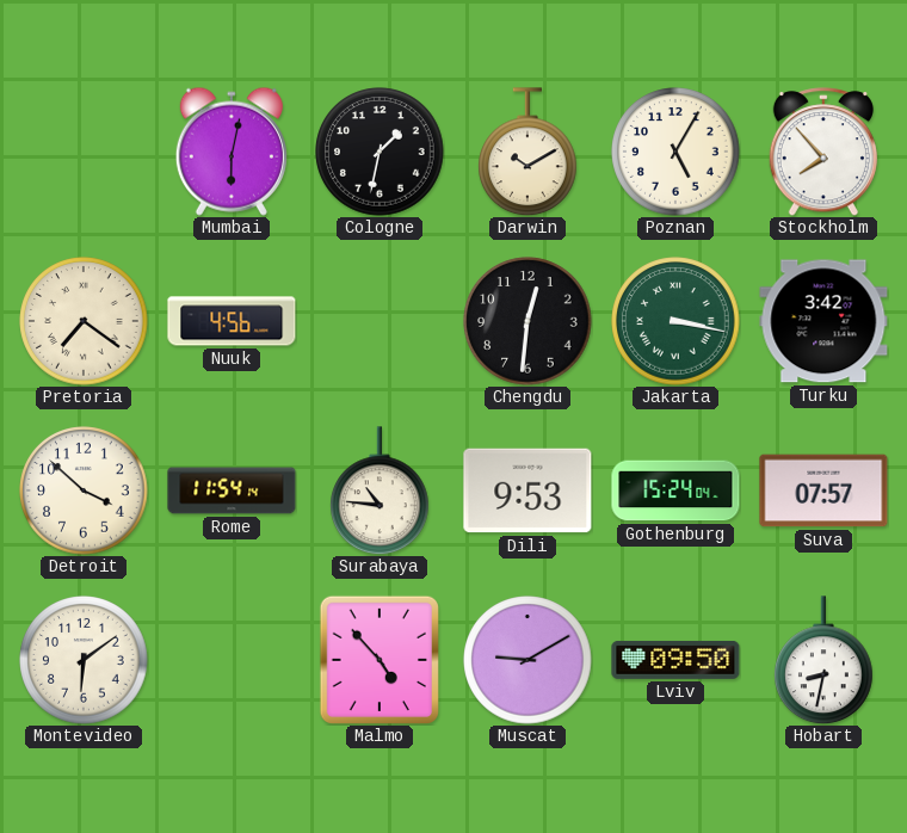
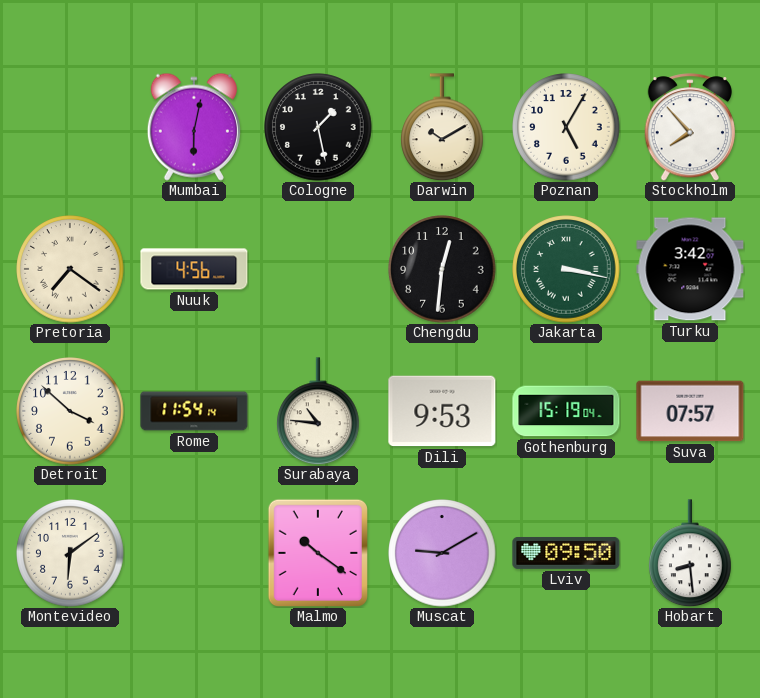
Cologne: 1:32 -> 1:28
Gothenburg: 15:24 -> 15:19
Malmo: 4:53 -> 10:21
Hobart: 8:32 -> 8:29
